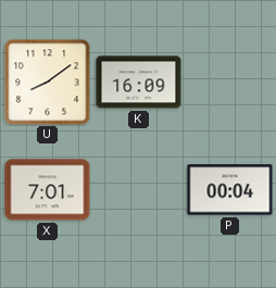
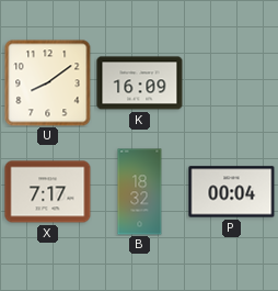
X: 7:01 -> 7:17
B: none -> 18:32
